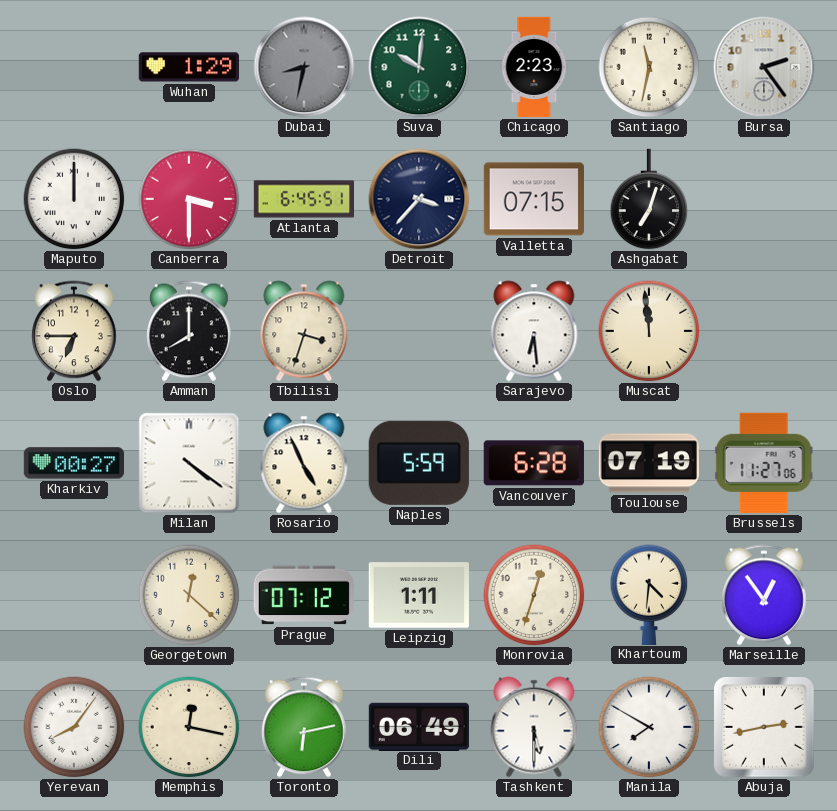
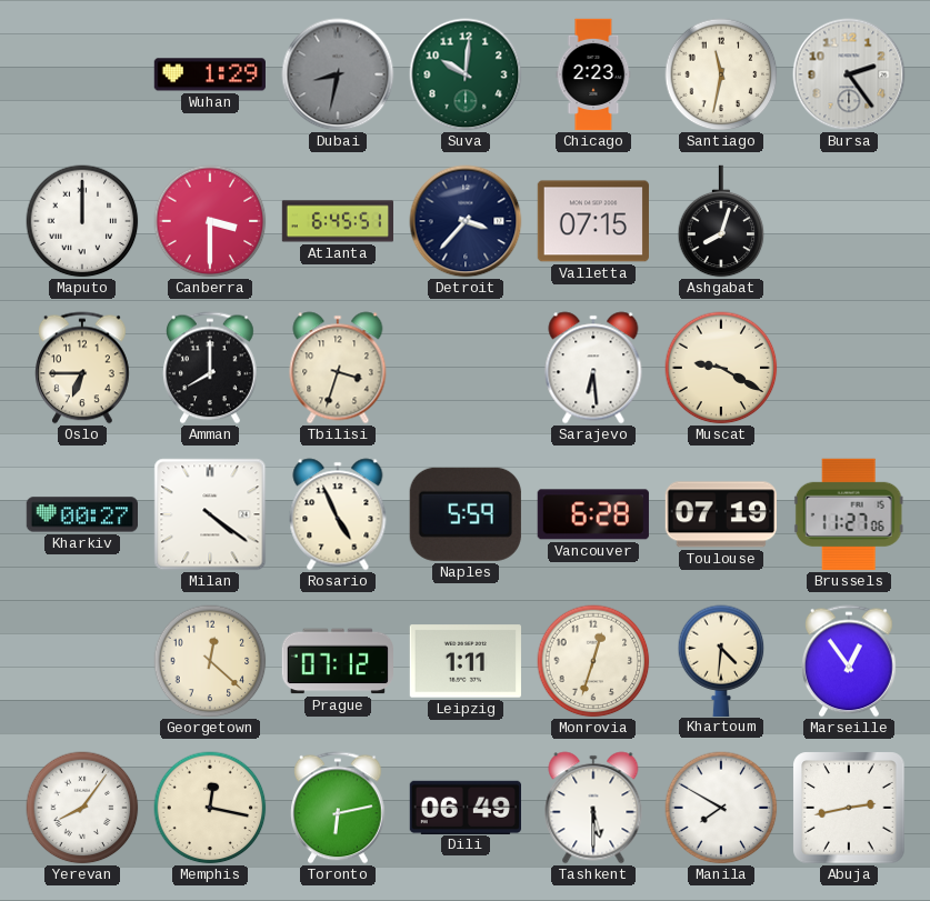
Ashgabat: 7:03 -> 8:03
Muscat: 11:59 -> 9:20
